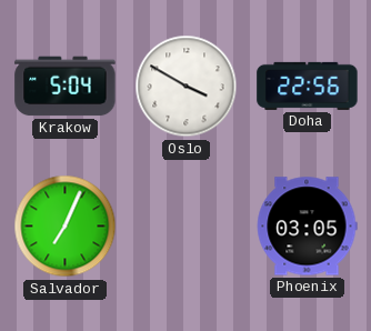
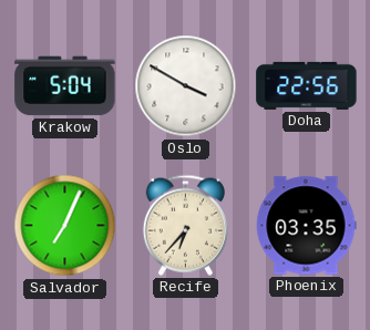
Recife: none -> 6:37
Phoenix: 03:05 -> 03:35
